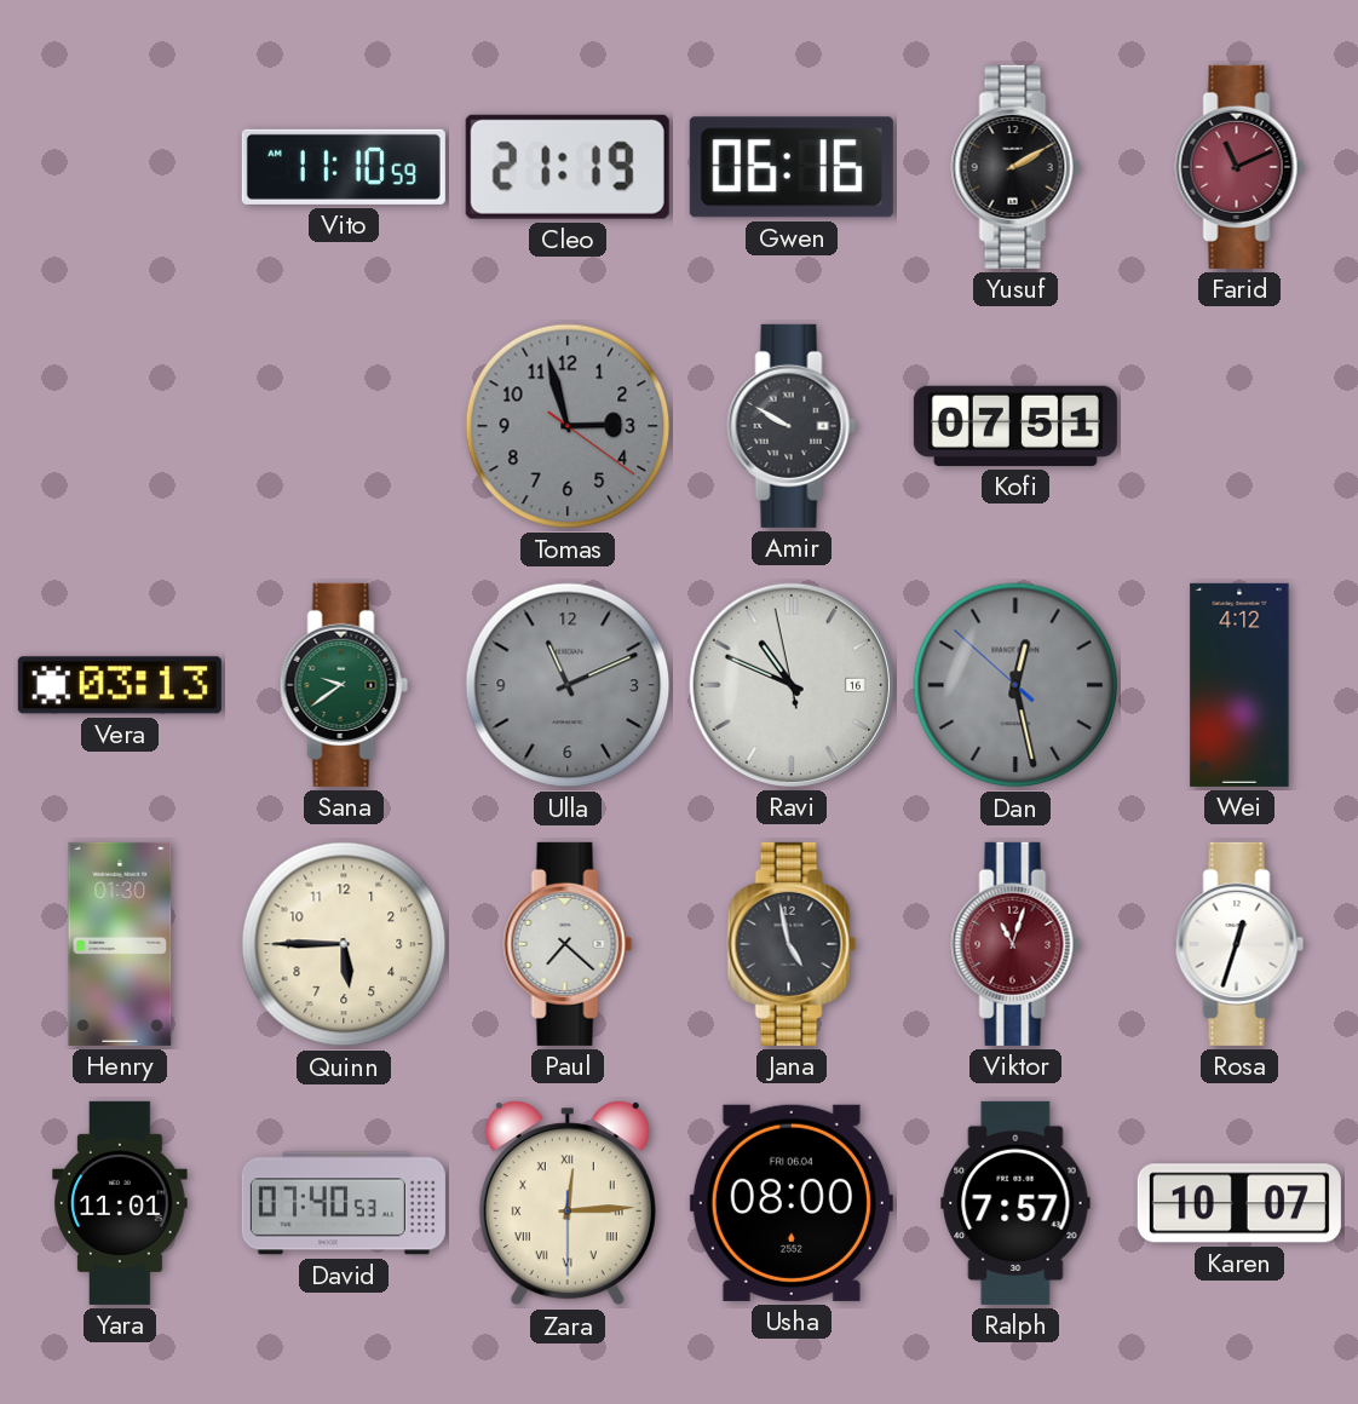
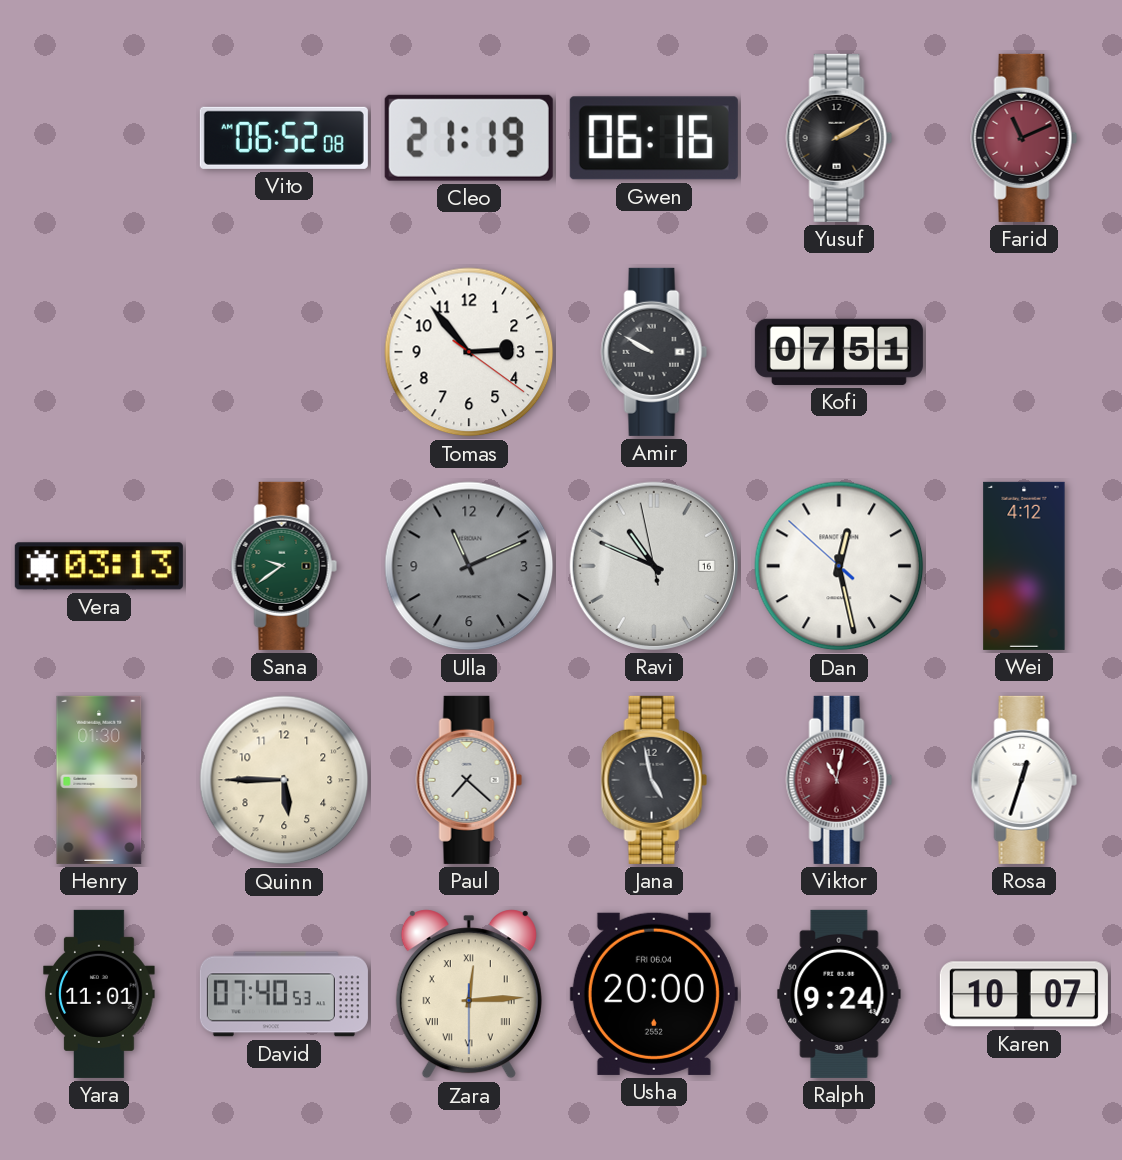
Vito: 11:10 -> 06:52
Tomas: 2:57 -> 2:53
Tomas dial: grey -> white
Dan dial: grey -> white
Viktor: 11:03 -> 11:02
Usha: 08:00 -> 20:00
Ralph: 7:57 -> 9:24
